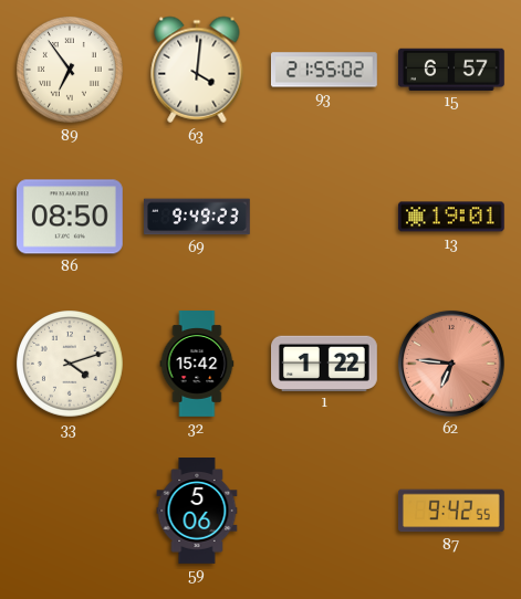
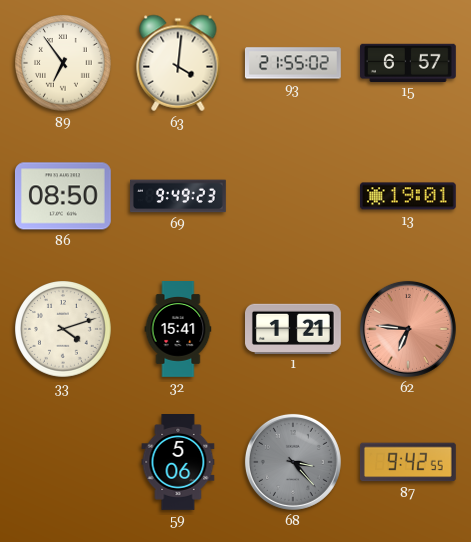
32: 15:42 -> 15:41
1: 1:22 -> 1:21
68: none -> 3:23
